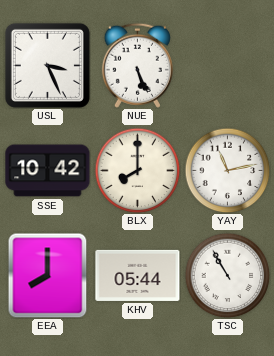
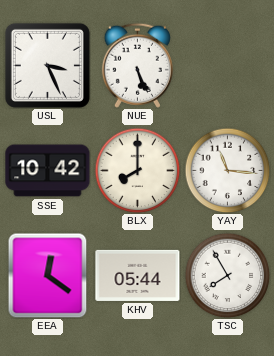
YAY: 11:13 -> 11:16
EEA: 8:00 -> 12:21
TSC: 10:55 -> 7:55
